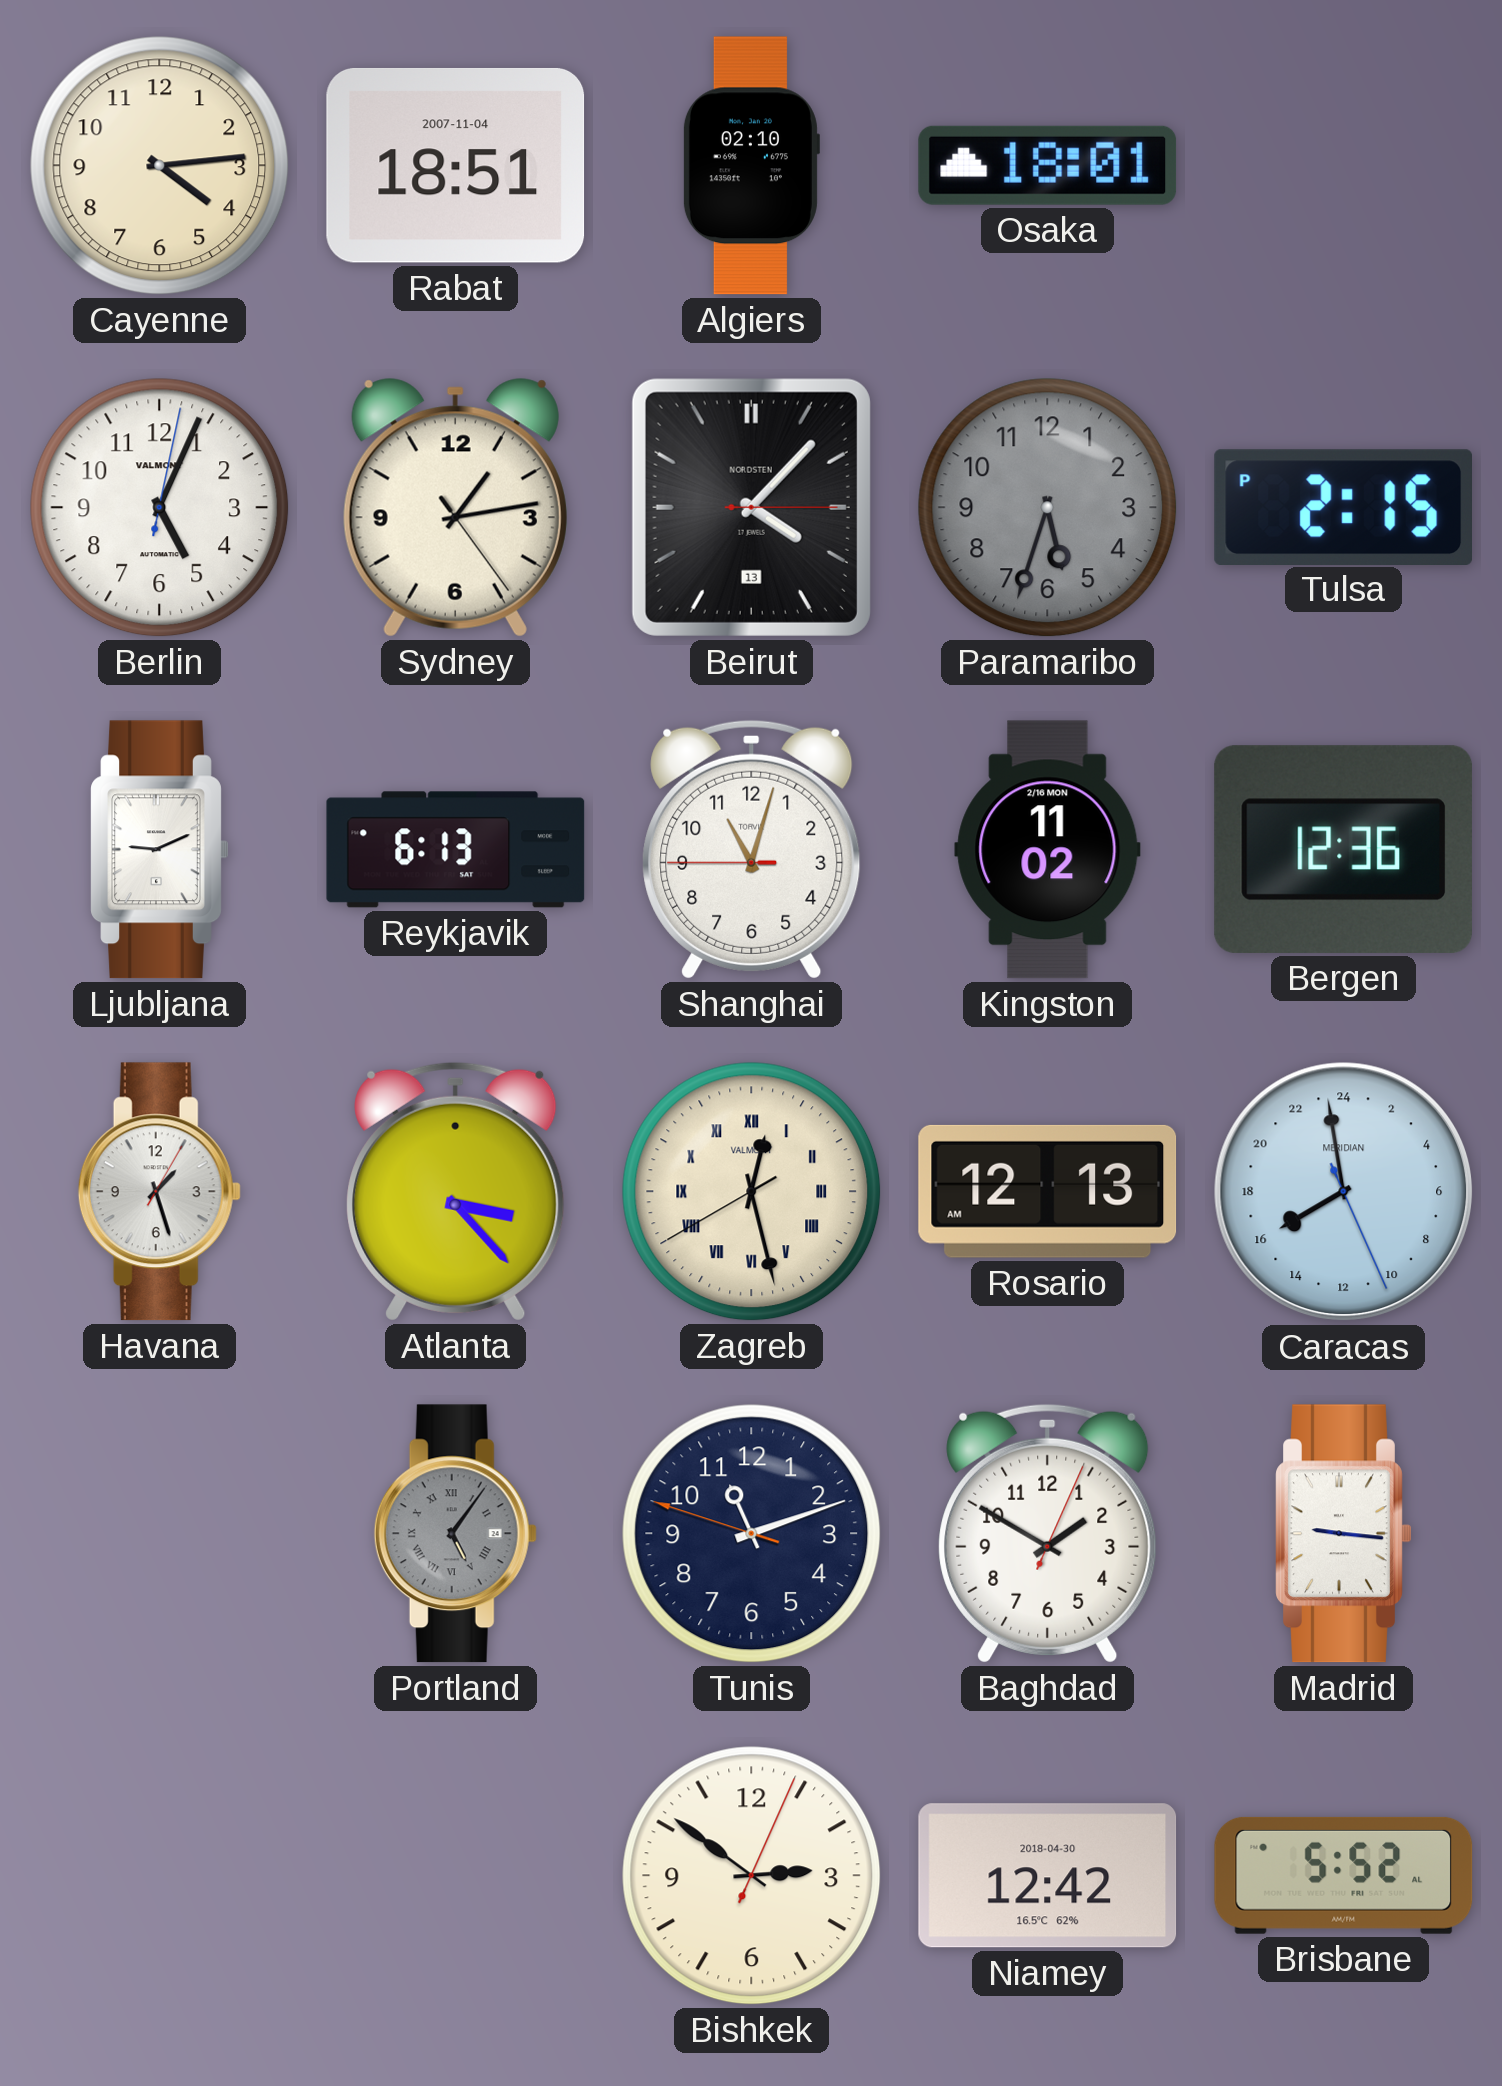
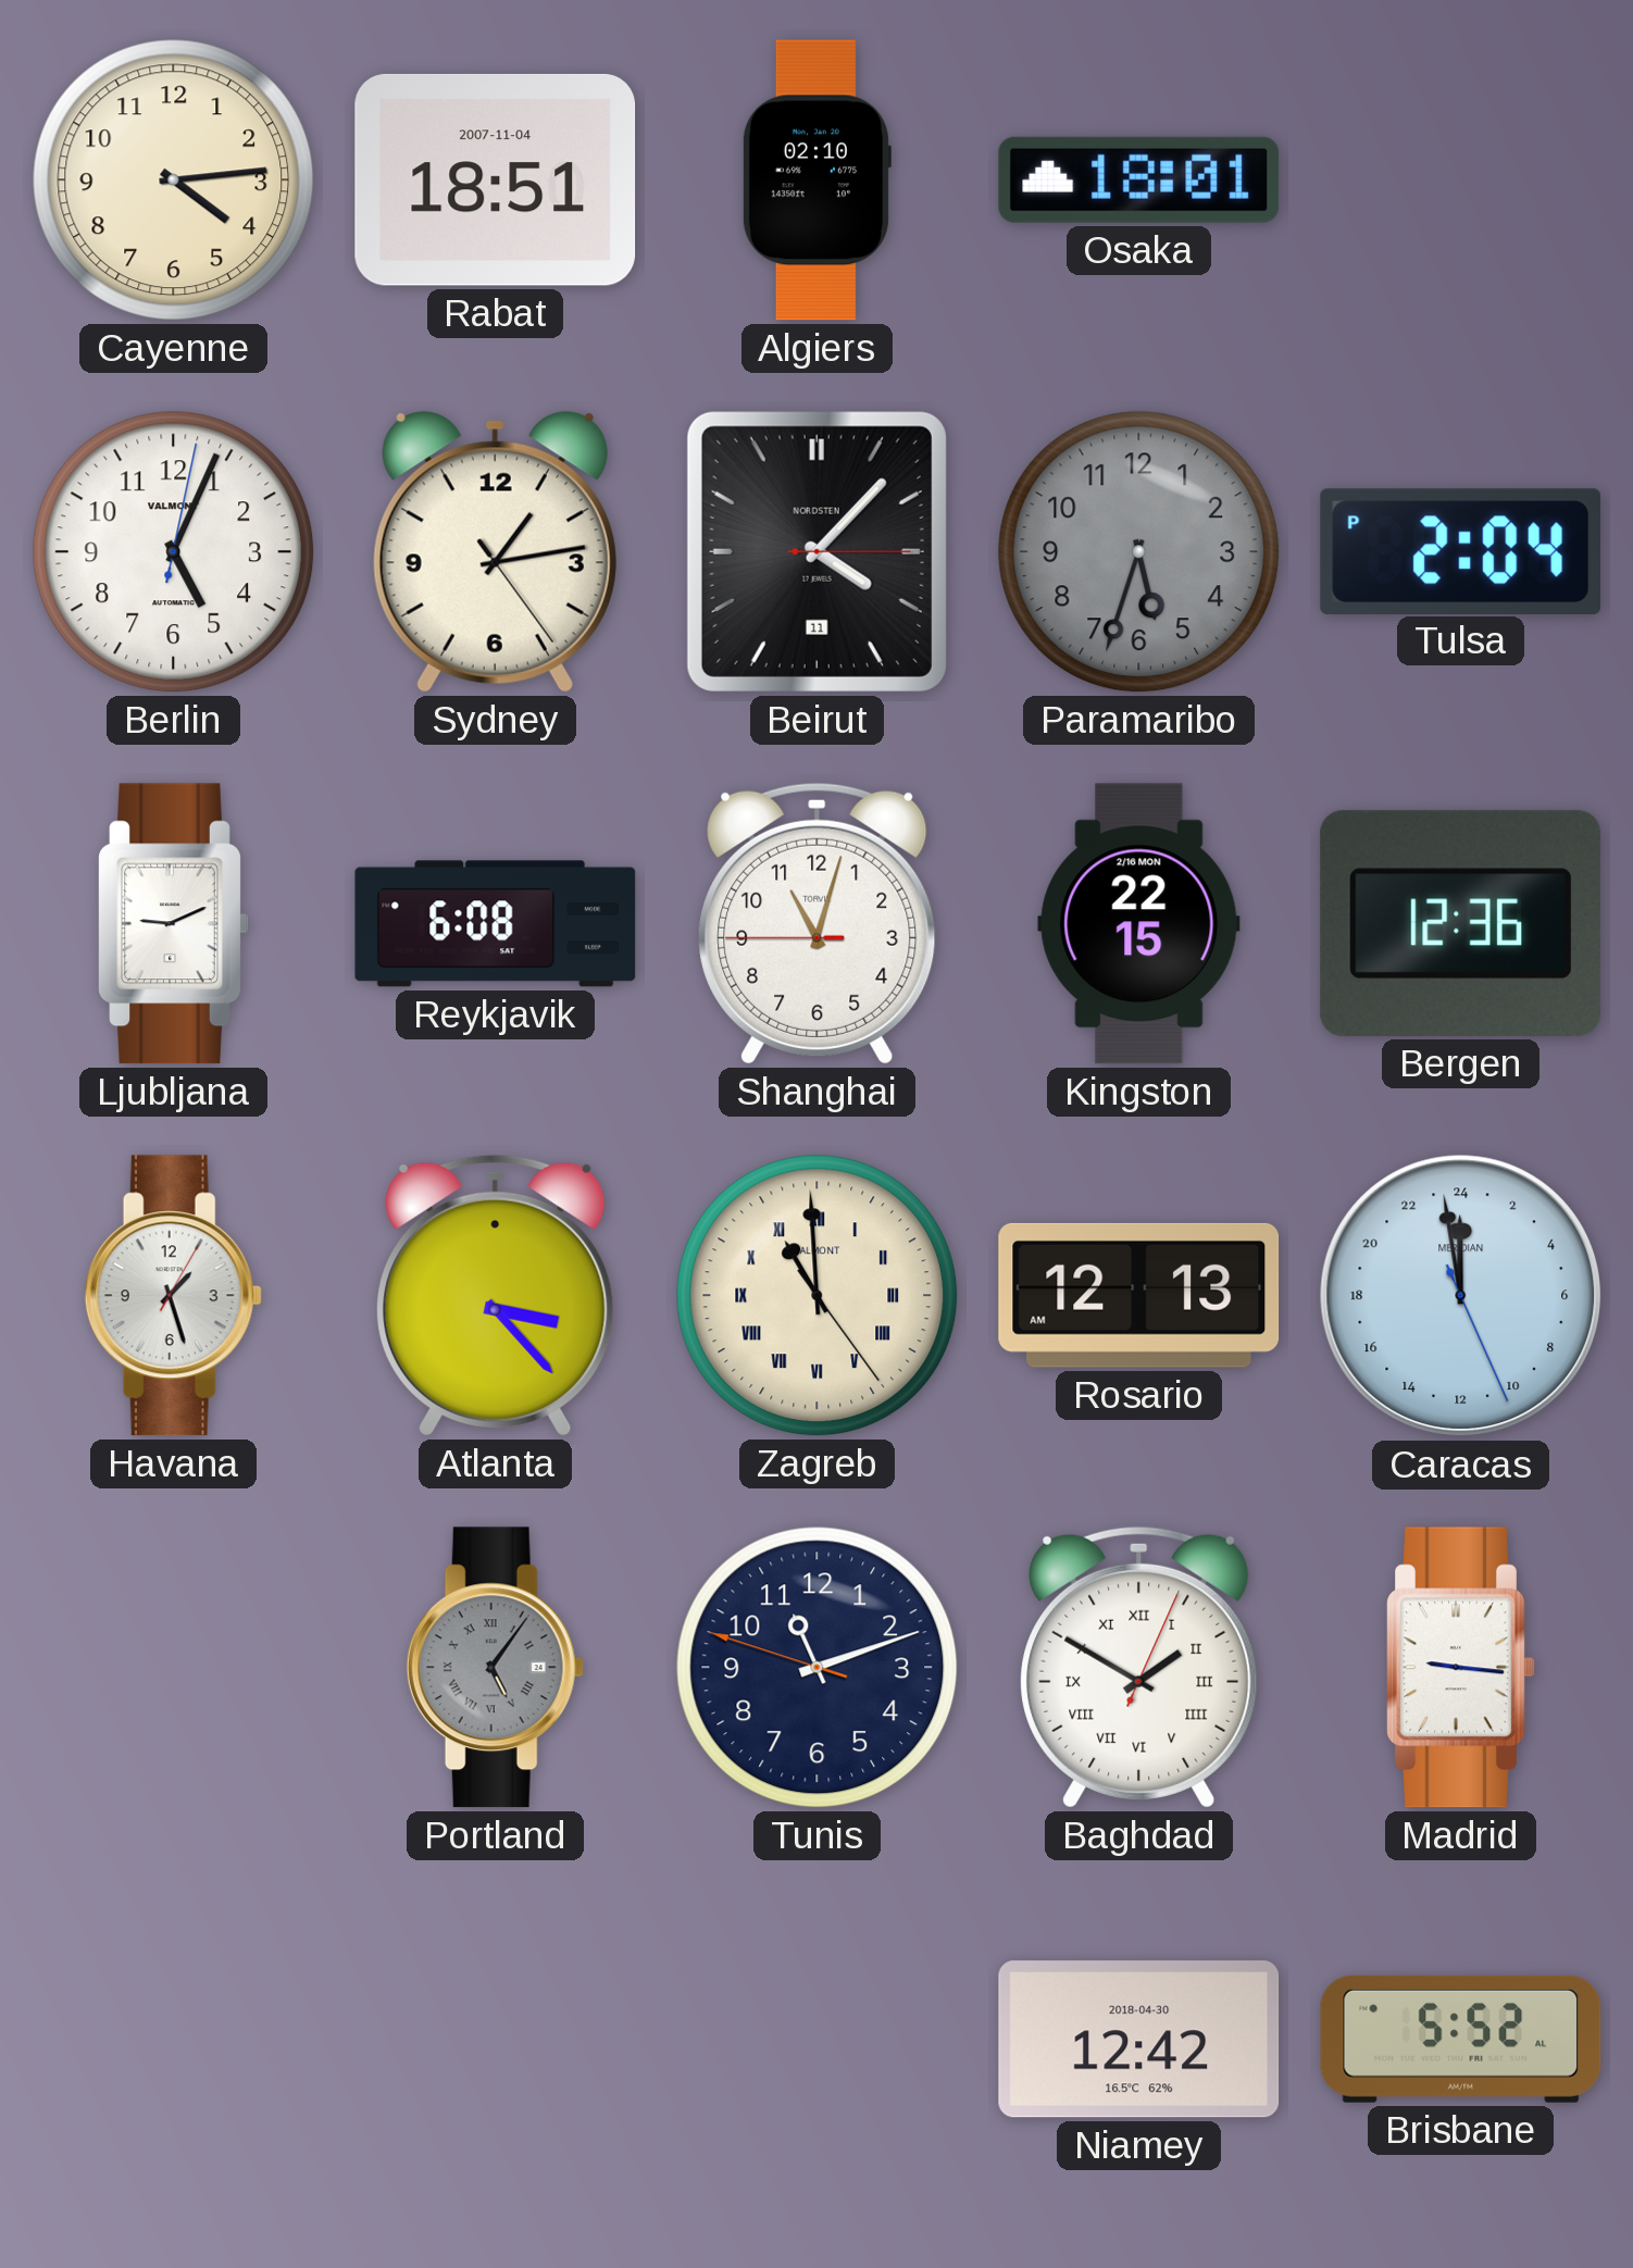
Beirut date: 13 -> 11
Tulsa: 2:15 -> 2:04
Reykjavik: 6:13 -> 6:08
Kingston: 11:02 -> 22:15
Zagreb: 12:27 -> 10:59
Caracas: 15:58 -> 23:58
Baghdad numerals: Arabic -> Roman
Bishkek: 2:51 -> none
